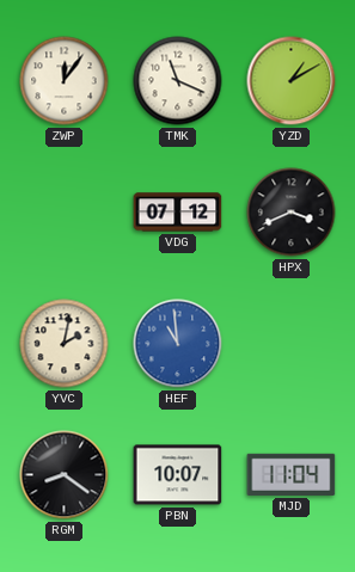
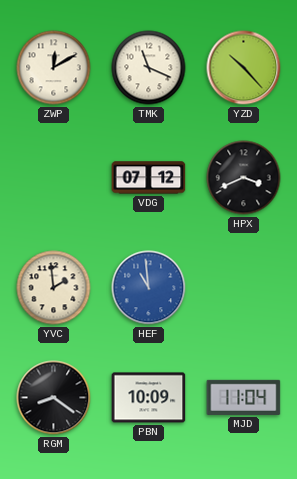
ZWP: 12:06 -> 12:10
YZD: 1:10 -> 10:23
YVC: 2:02 -> 1:59
PBN: 10:07 -> 10:09
